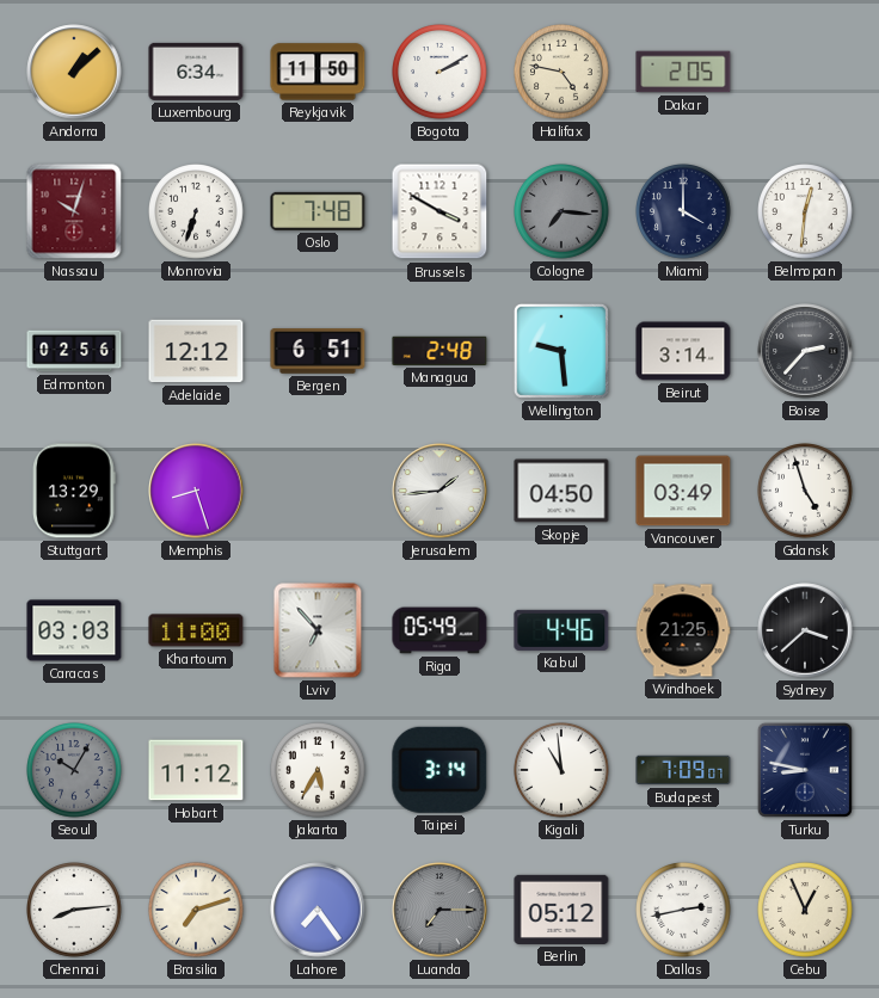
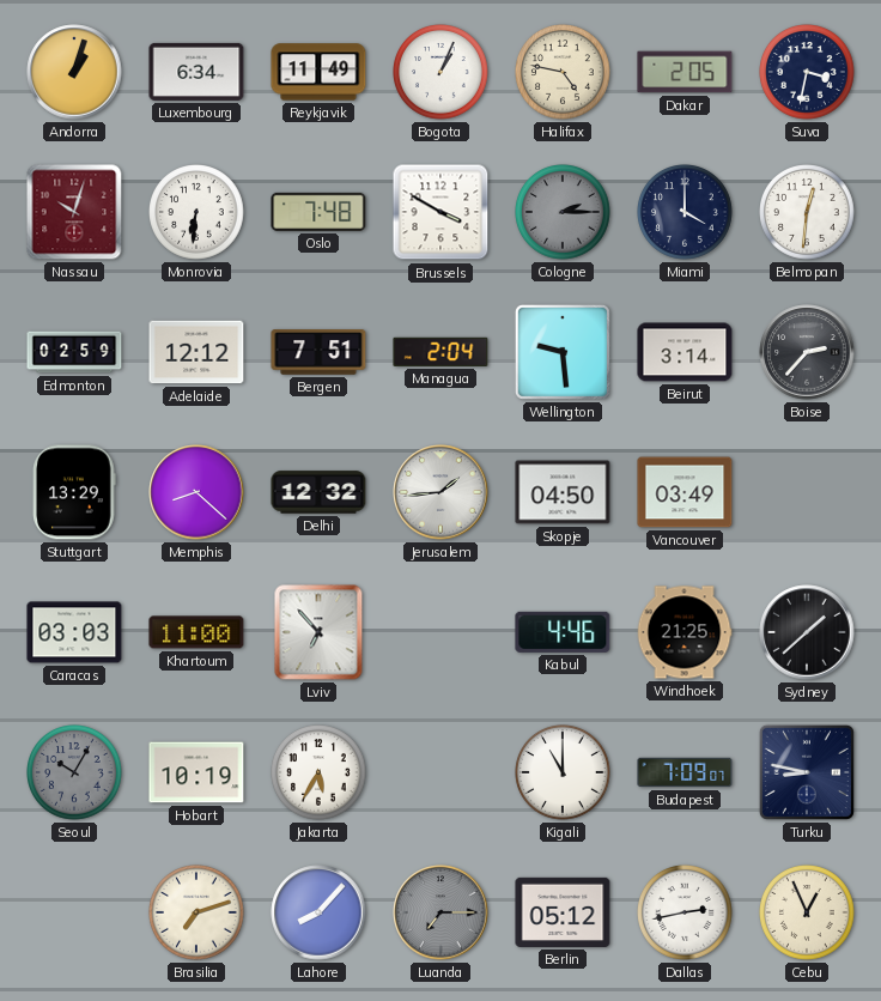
Andorra: 1:08 -> 1:03
Reykjavik: 11:50 -> 11:49
Bogota: 2:10 -> 1:04
Suva: none -> 3:32
Monrovia: 6:33 -> 6:31
Cologne: 7:16 -> 2:15
Edmonton: 02:56 -> 02:59
Bergen: 6:51 -> 7:51
Managua: 2:48 -> 2:04
Memphis: 8:27 -> 8:22
Delhi: none -> 12:32
Gdansk: 4:57 -> none
Riga: 05:49 -> none
Sydney: 3:38 -> 1:38
Hobart: 11:12 -> 10:19
Taipei: 3:14 -> none
Kigali: 10:59 -> 11:00
Chennai: 8:14 -> none
Lahore: 7:24 -> 8:07
